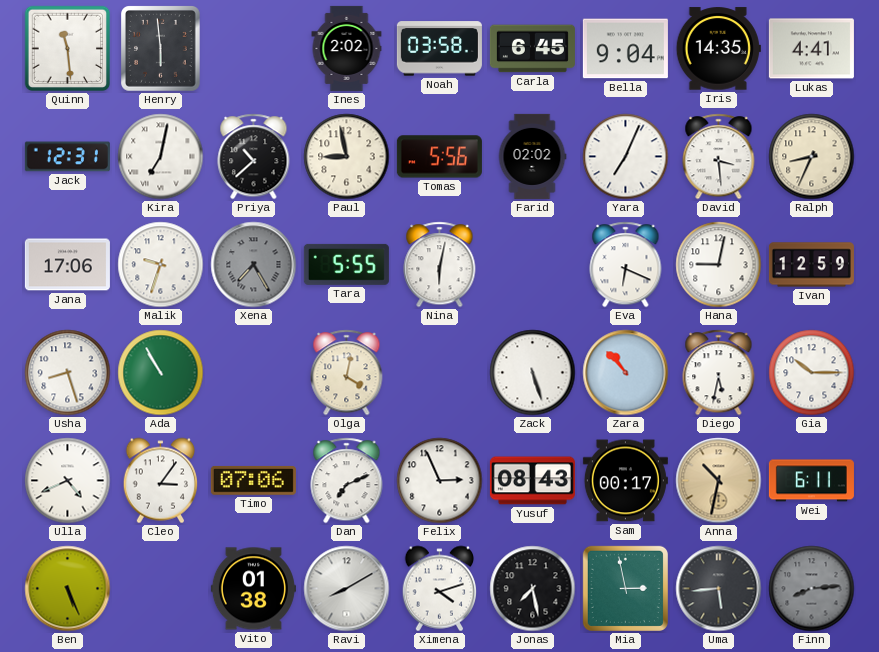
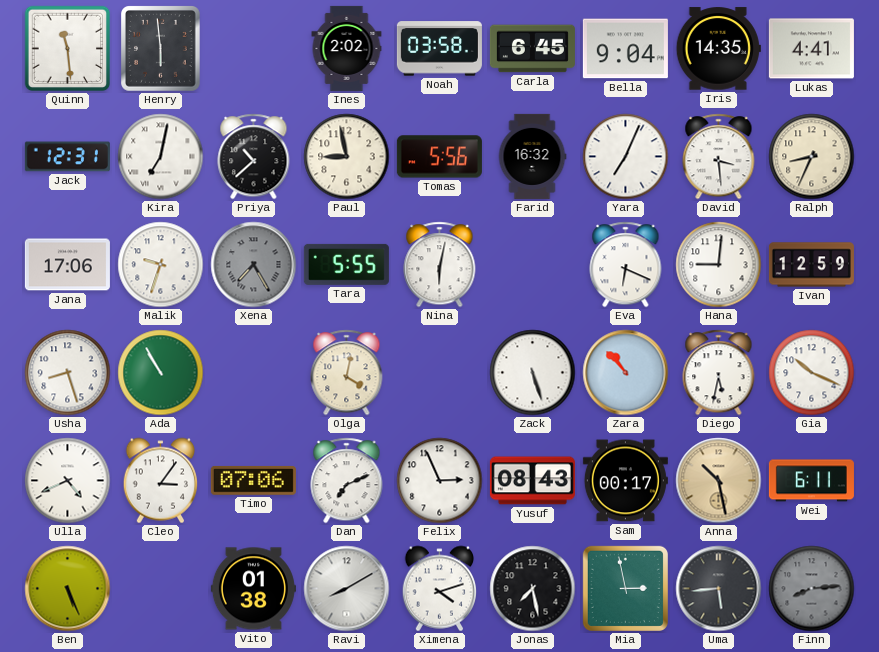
Farid: 02:02 -> 16:32
Hana: 9:02 -> 9:01
Gia: 10:15 -> 10:19
Anna: 10:32 -> 10:28
